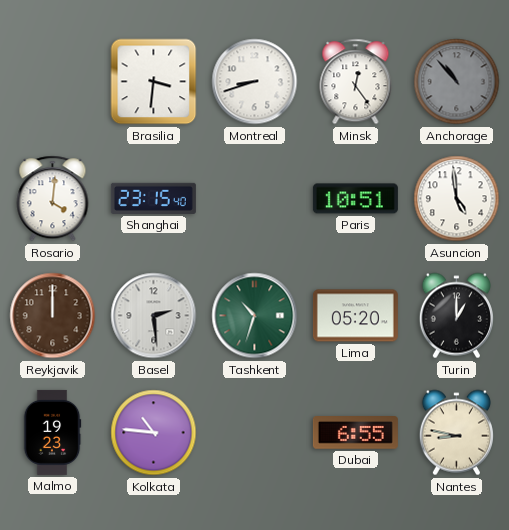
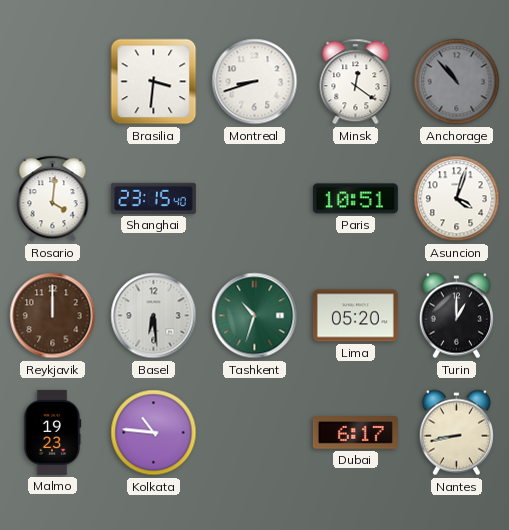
Minsk: 12:24 -> 12:21
Asuncion: 4:59 -> 4:03
Basel: 2:29 -> 6:29
Dubai: 6:55 -> 6:17
Nantes: 8:47 -> 8:43
